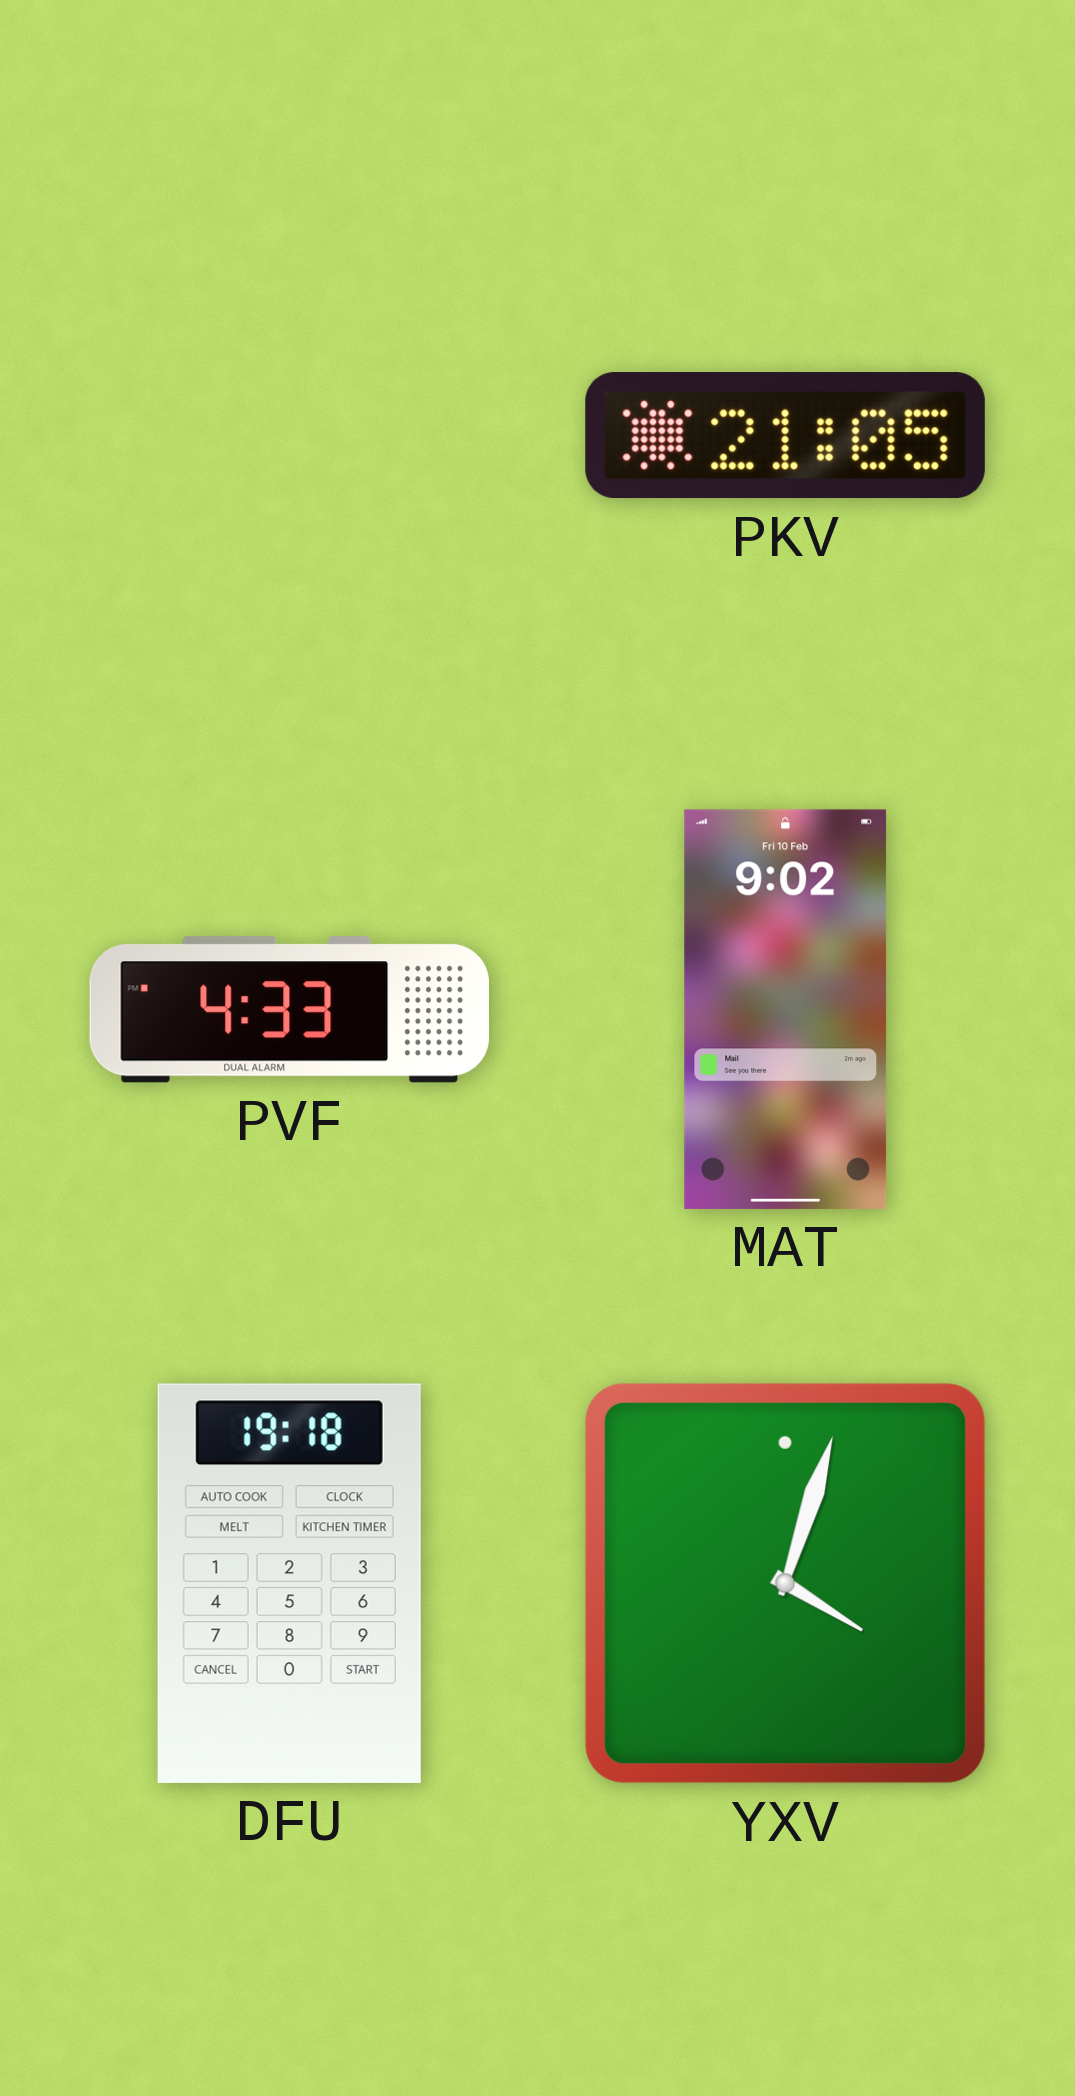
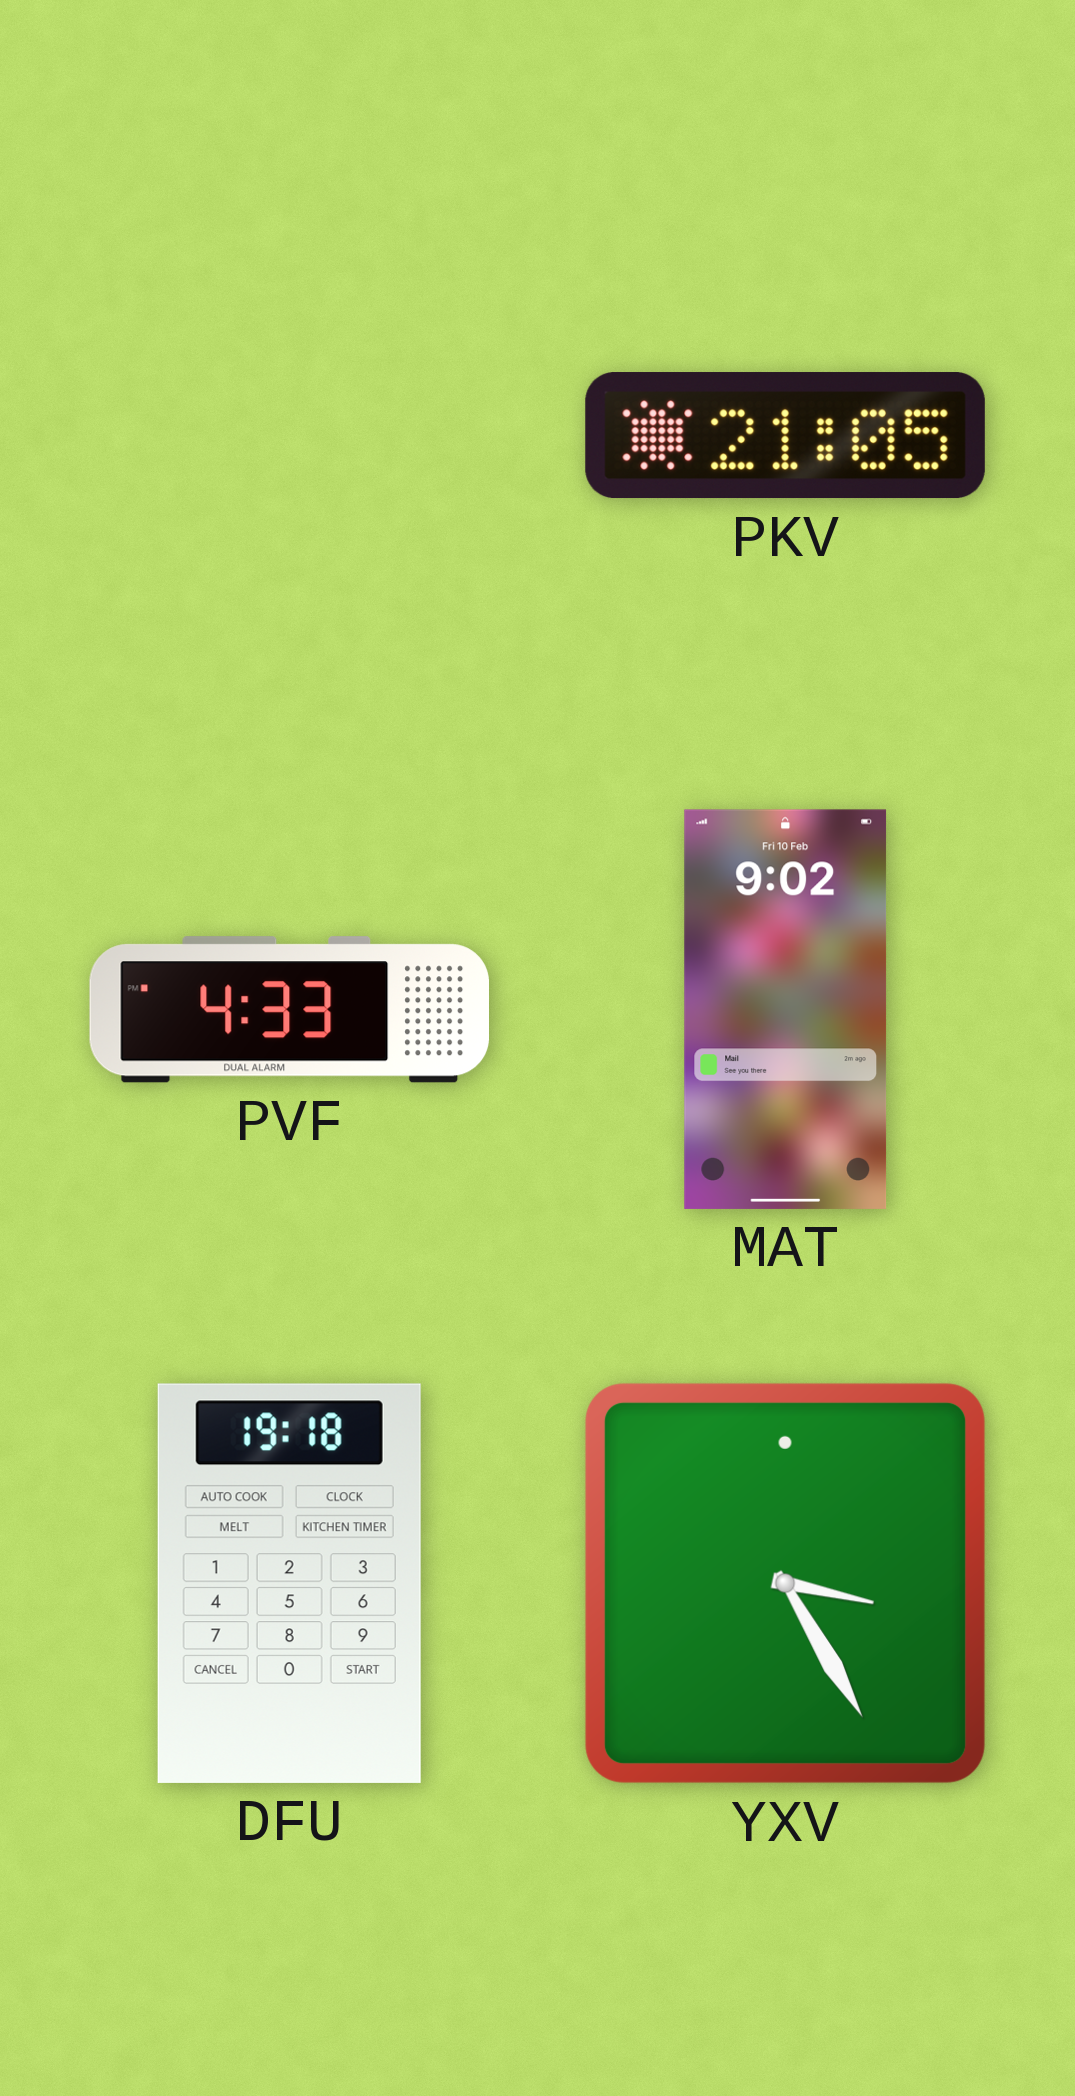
YXV: 4:03 -> 3:25
